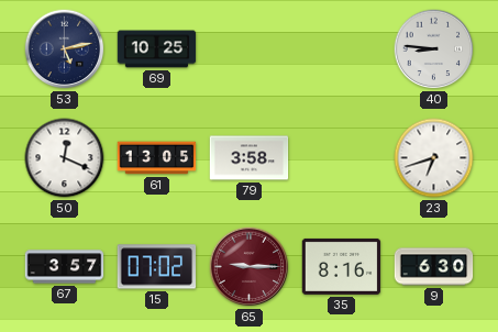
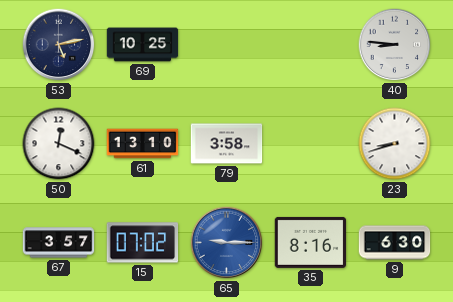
61: 13:05 -> 13:10
23: 6:42 -> 8:42
65 dial: burgundy -> blue
